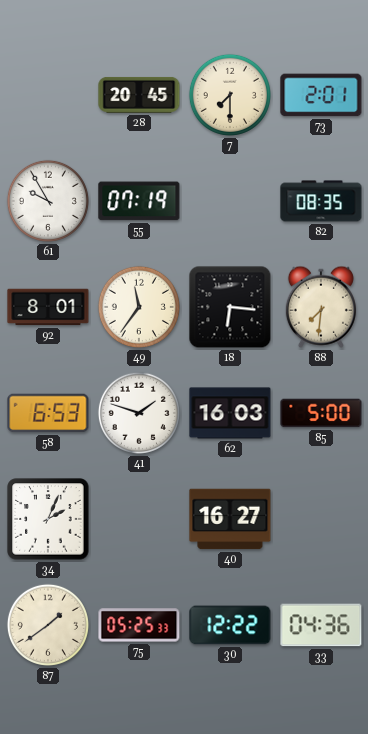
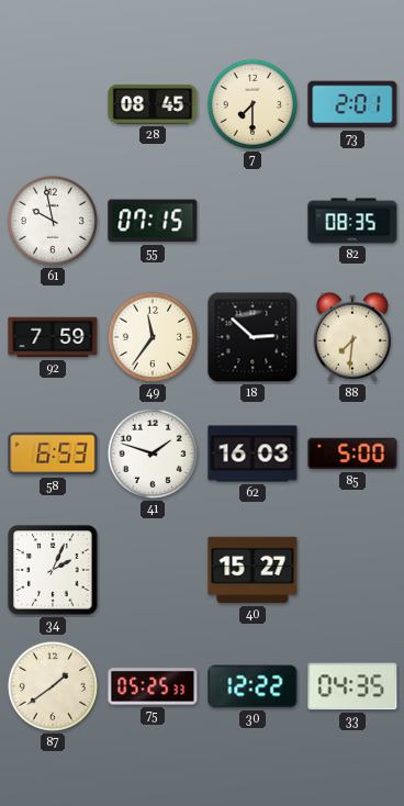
28: 20:45 -> 08:45
61: 9:55 -> 9:58
55: 07:19 -> 07:15
92: 8:01 -> 7:59
18: 6:16 -> 2:52
40: 16:27 -> 15:27
33: 04:36 -> 04:35
